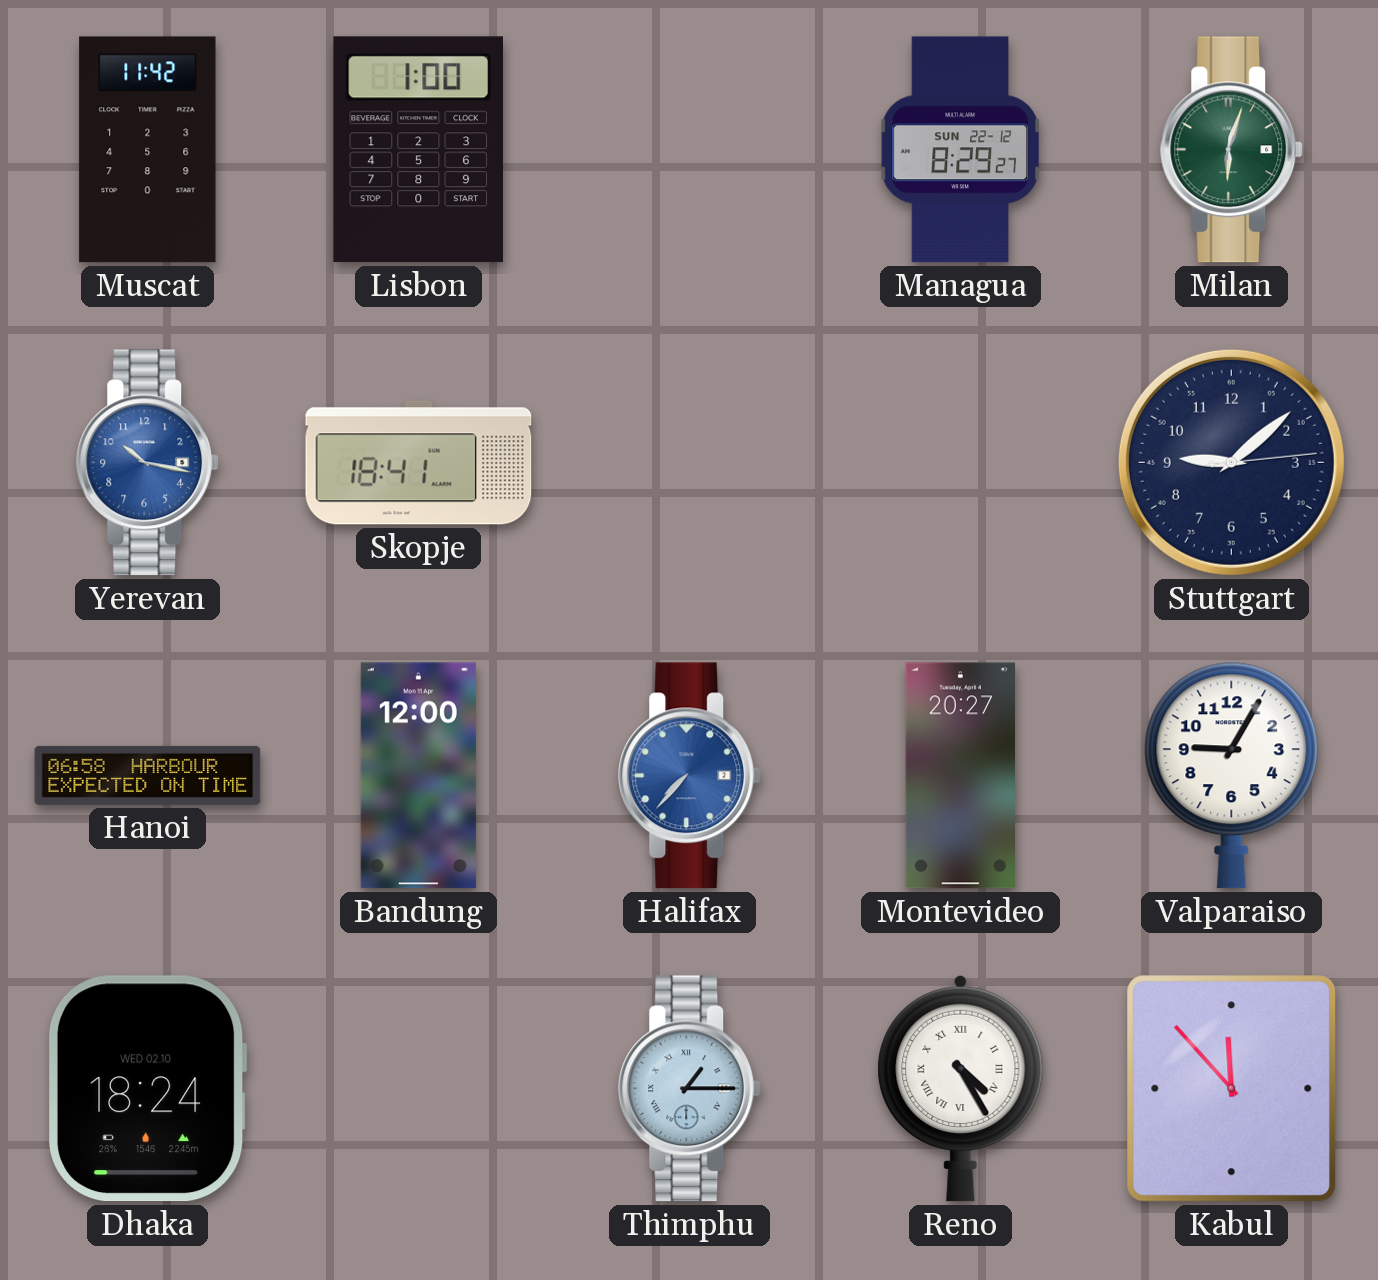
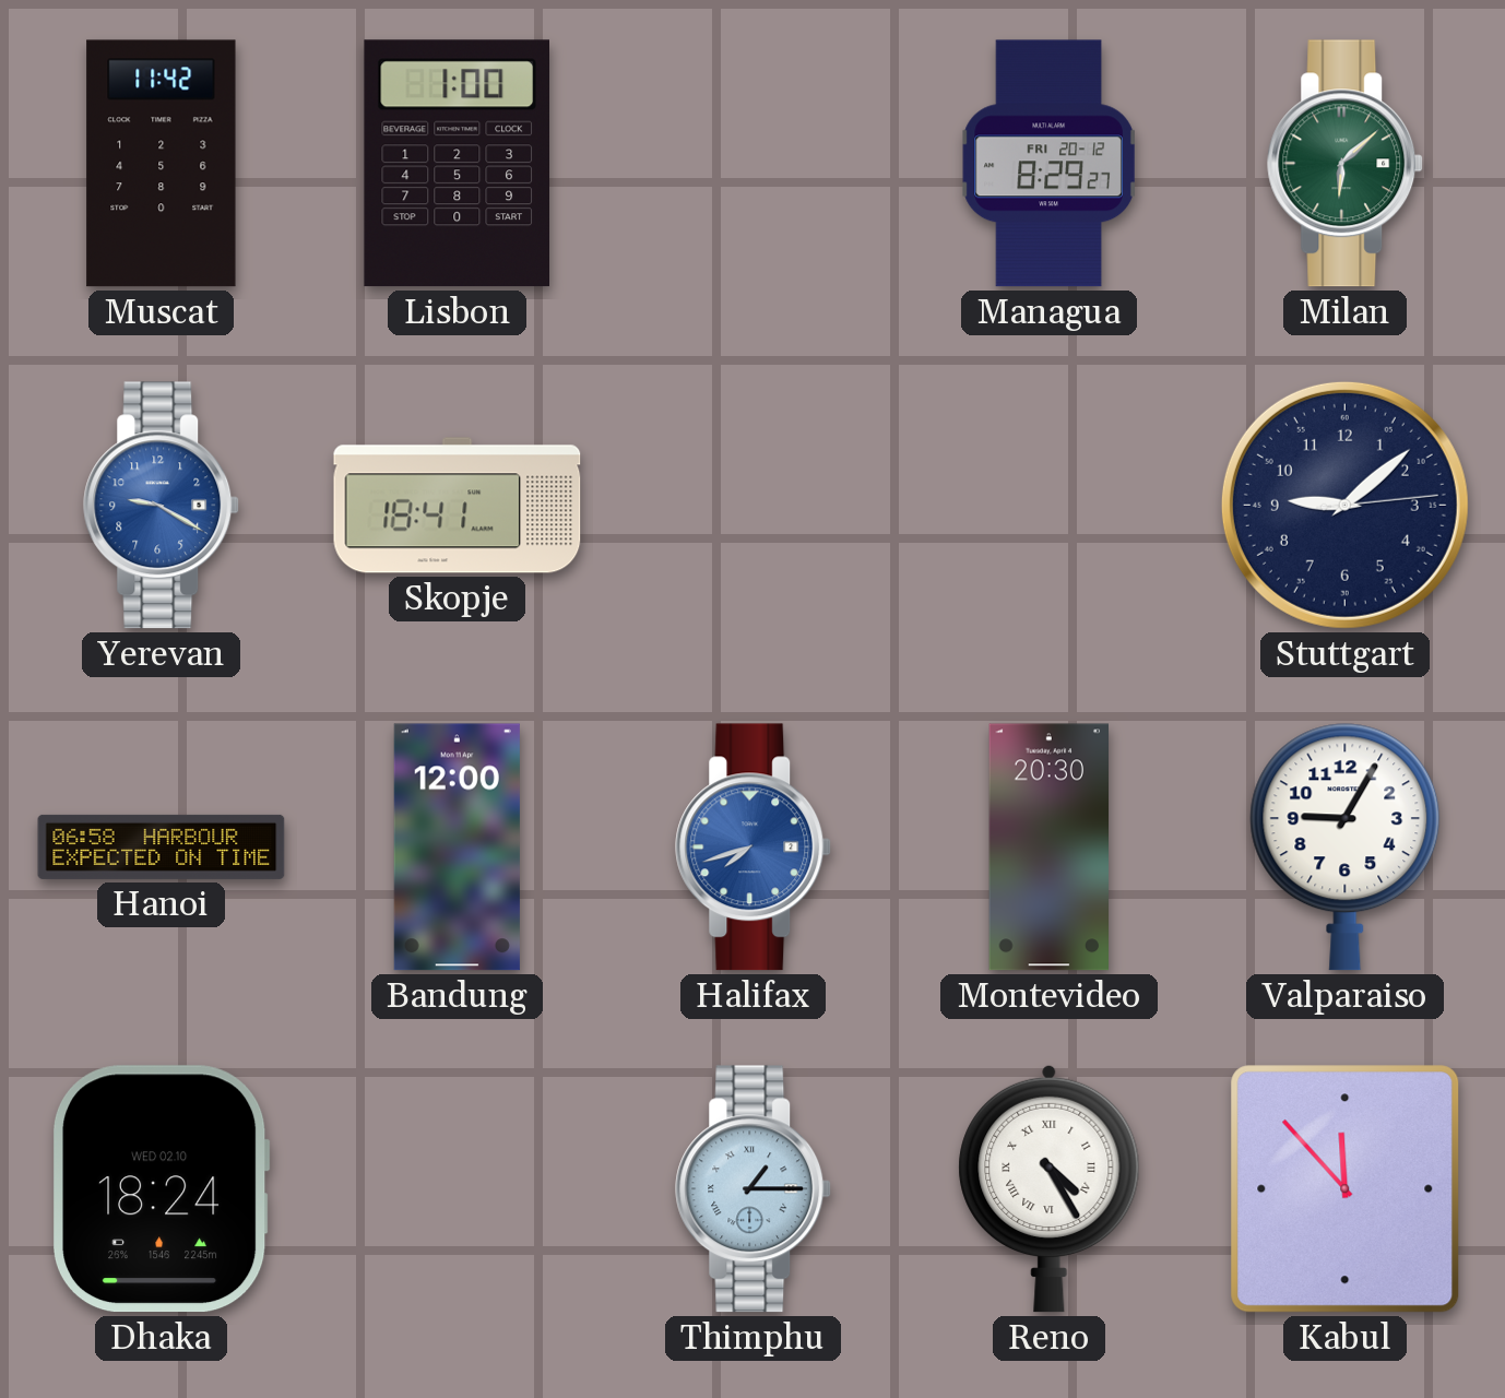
Managua date: SUN 22-12 -> FRI 20-12
Milan: 6:03 -> 6:08
Yerevan: 10:17 -> 9:20
Halifax: 7:37 -> 7:42
Montevideo: 20:27 -> 20:30
